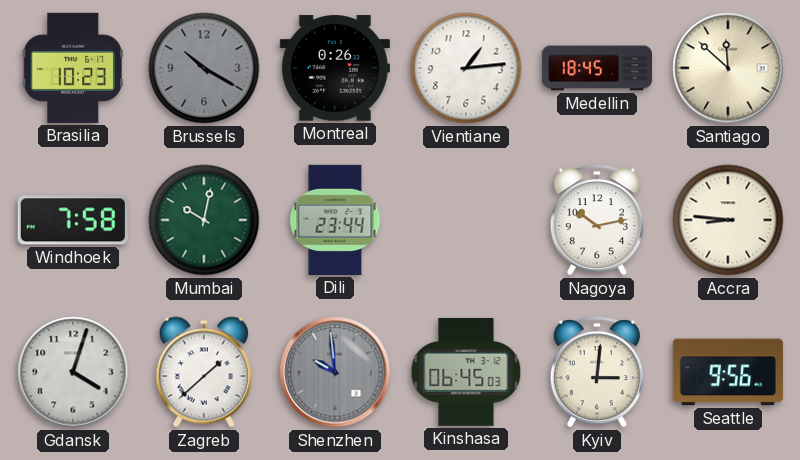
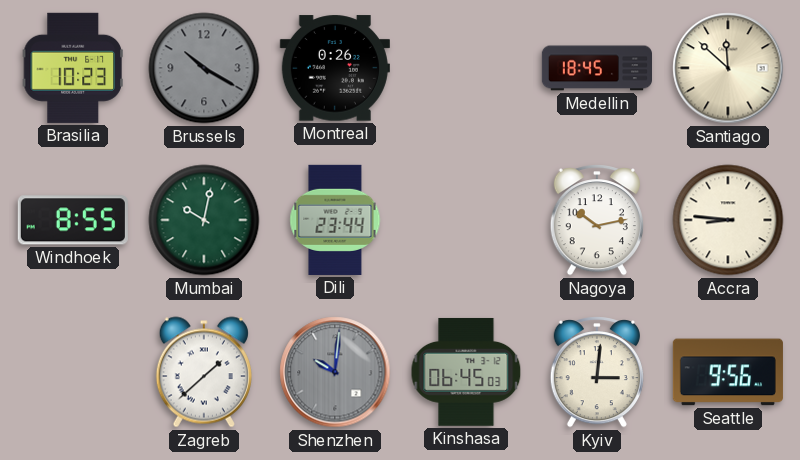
Vientiane: 1:14 -> none
Windhoek: 7:58 -> 8:55
Gdansk: 4:03 -> none
Shenzhen: 9:59 -> 10:01
